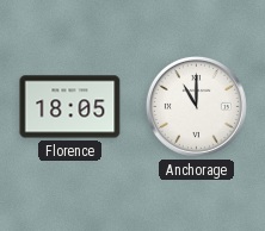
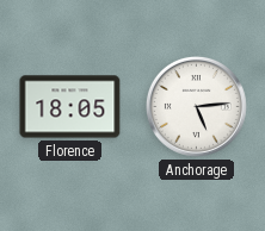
Anchorage: 11:00 -> 5:14
